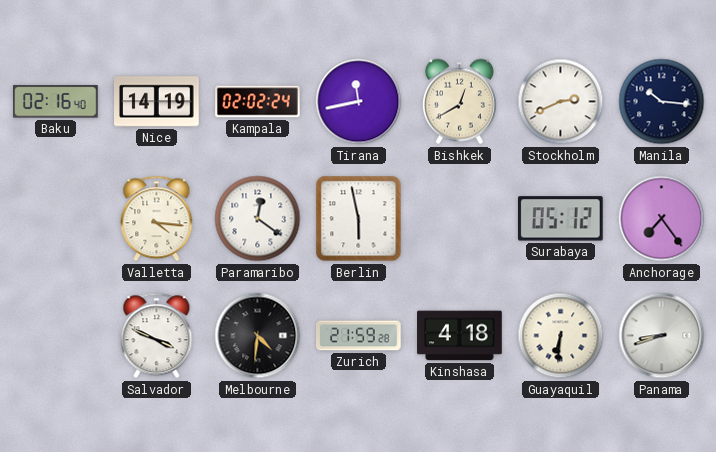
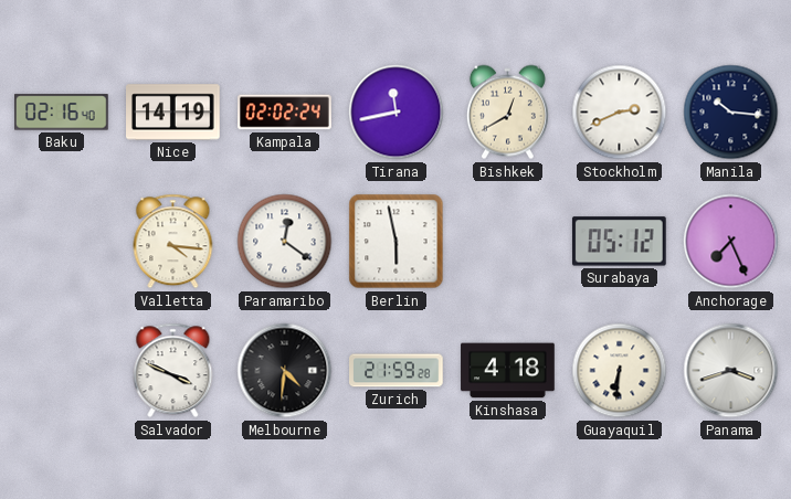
Anchorage: 7:24 -> 7:26
Panama: 8:42 -> 3:42
